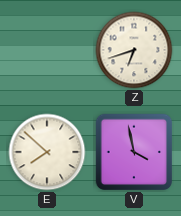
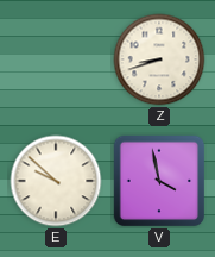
Z: 6:42 -> 8:42
E: 7:52 -> 9:52
